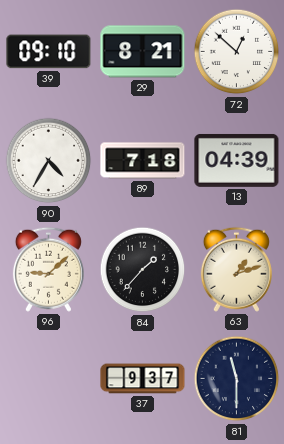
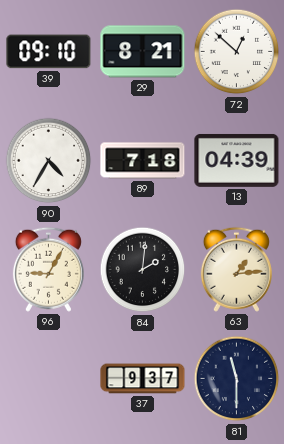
96: 9:08 -> 9:05
84: 1:37 -> 2:01
63: 1:12 -> 1:14
